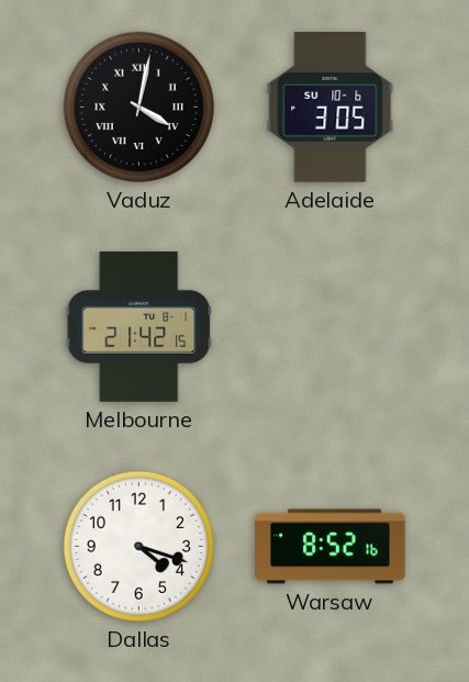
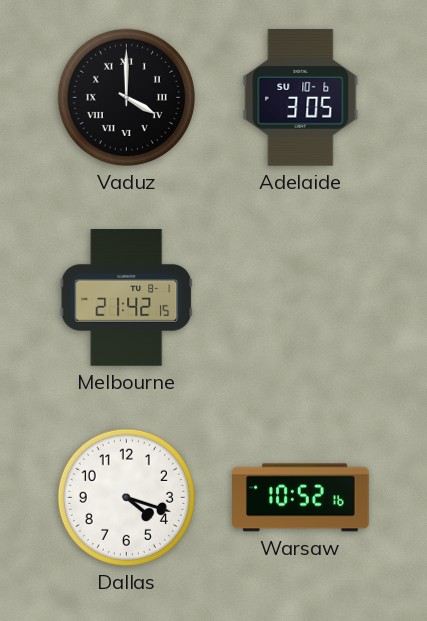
Vaduz: 4:02 -> 4:00
Warsaw: 8:52 -> 10:52
